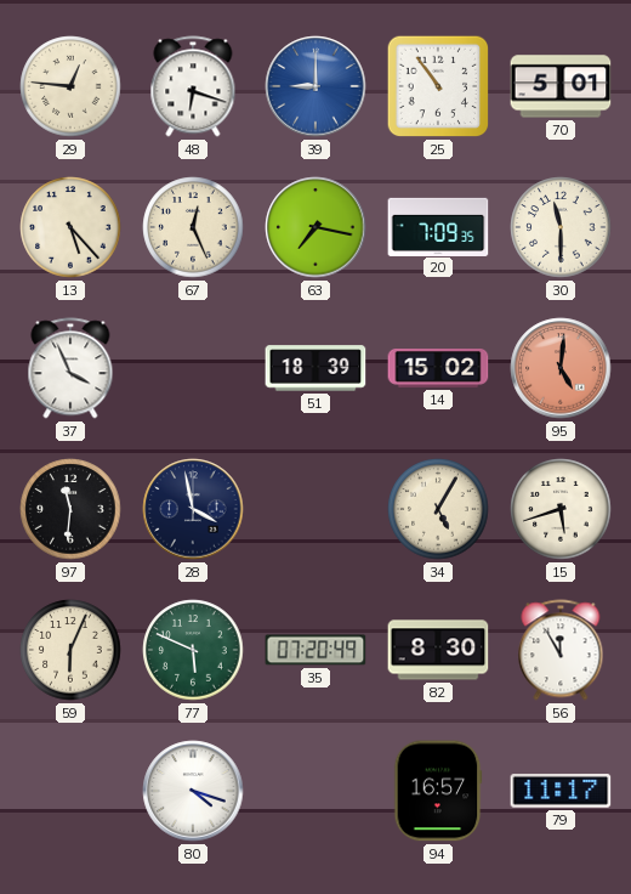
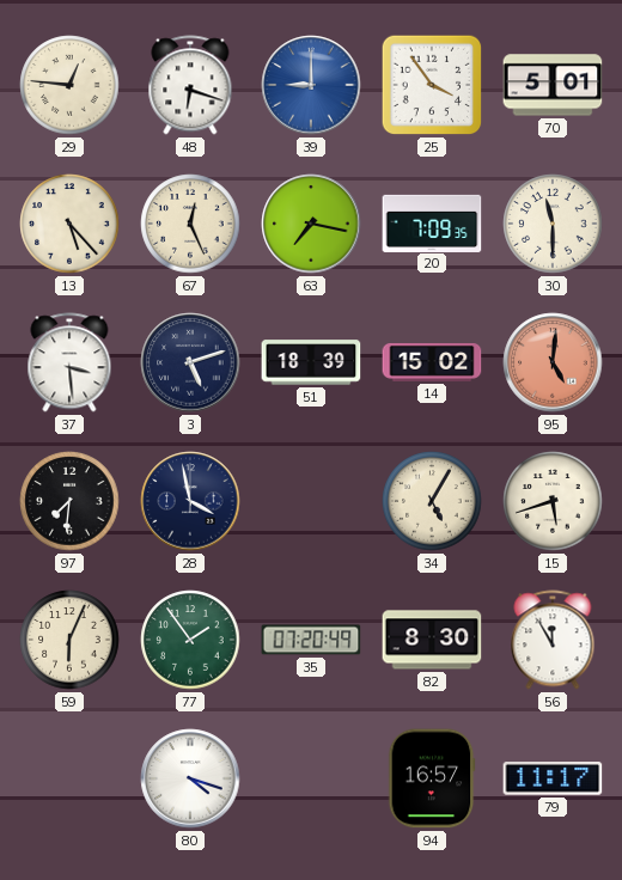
25: 10:54 -> 3:54
37: 3:56 -> 3:29
3: none -> 5:12
97: 11:31 -> 7:31
77: 5:49 -> 1:54
